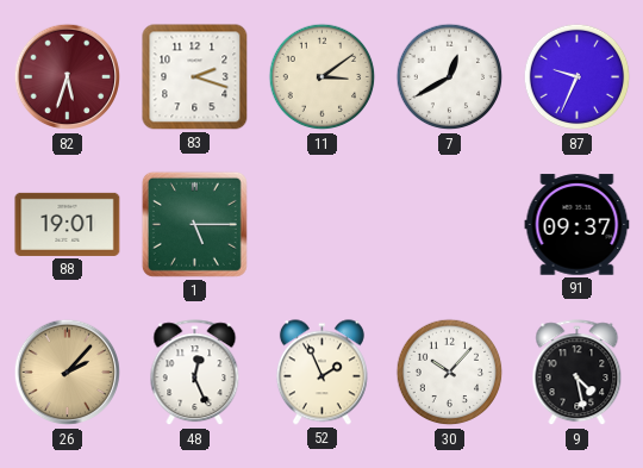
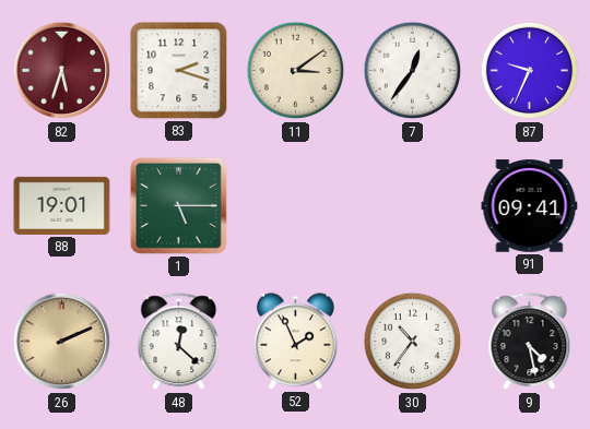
7: 12:40 -> 12:36
91: 09:37 -> 09:41
26: 2:07 -> 2:11
48: 12:26 -> 12:22
30: 10:07 -> 10:36
